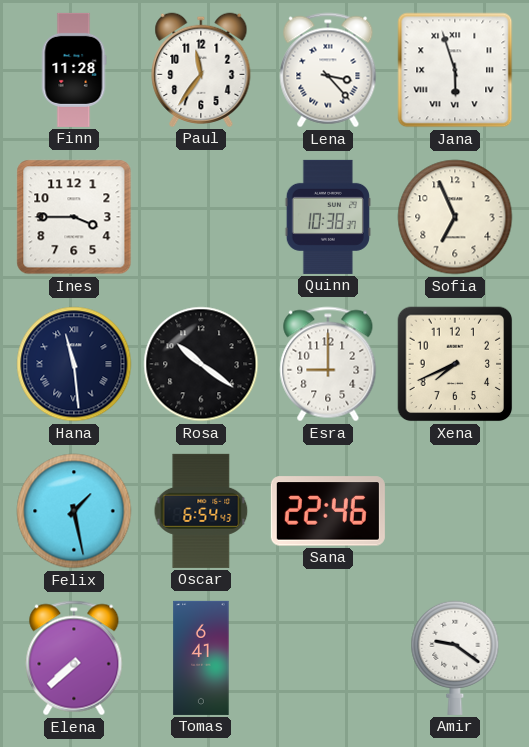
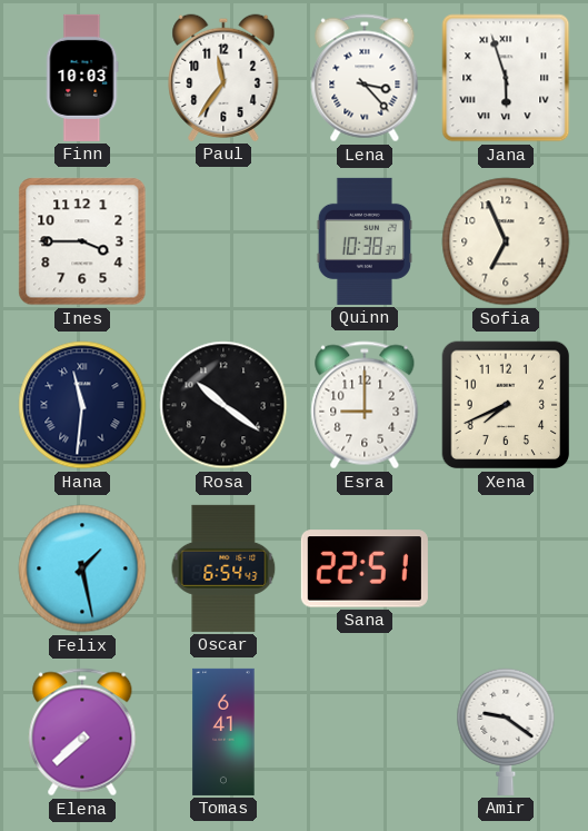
Finn: 11:28 -> 10:03
Hana: 11:29 -> 11:31
Sana: 22:46 -> 22:51
